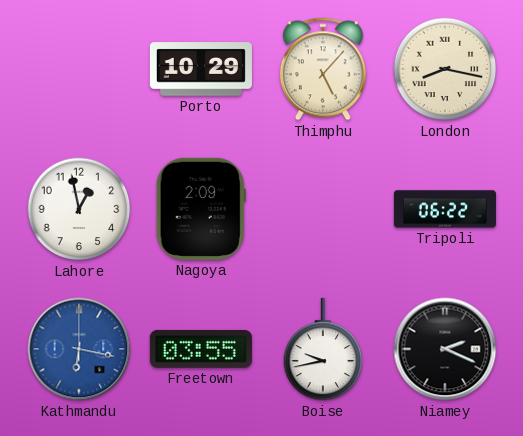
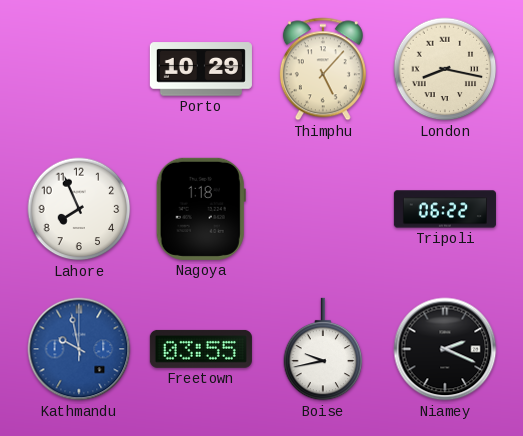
Lahore: 12:58 -> 7:56
Nagoya: 2:09 -> 1:18
Kathmandu: 6:17 -> 9:58
